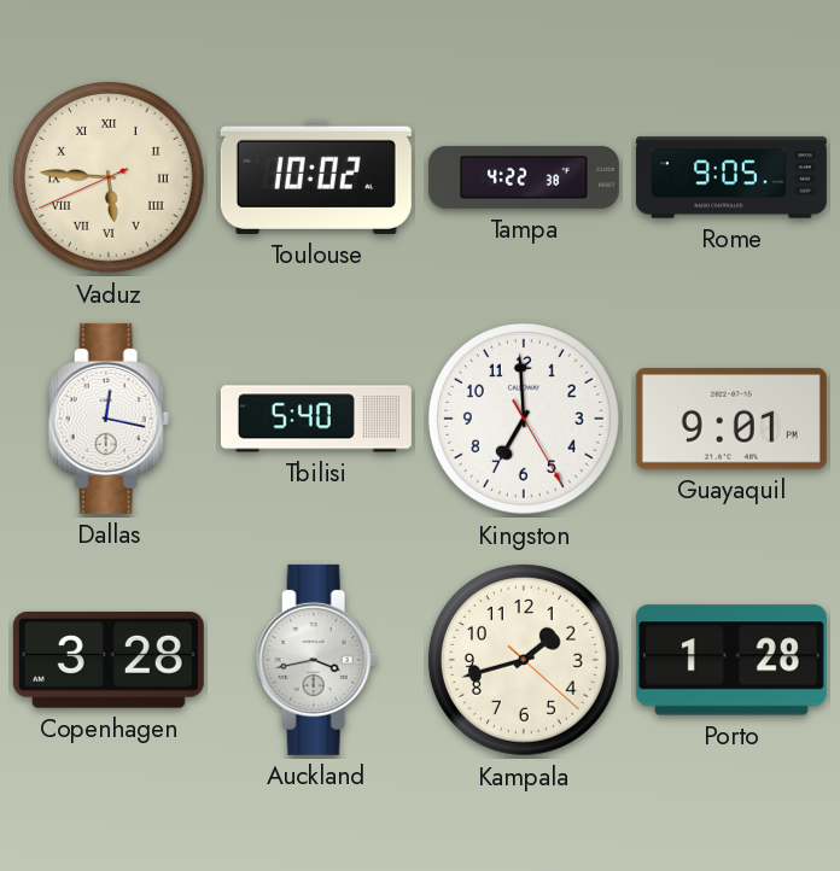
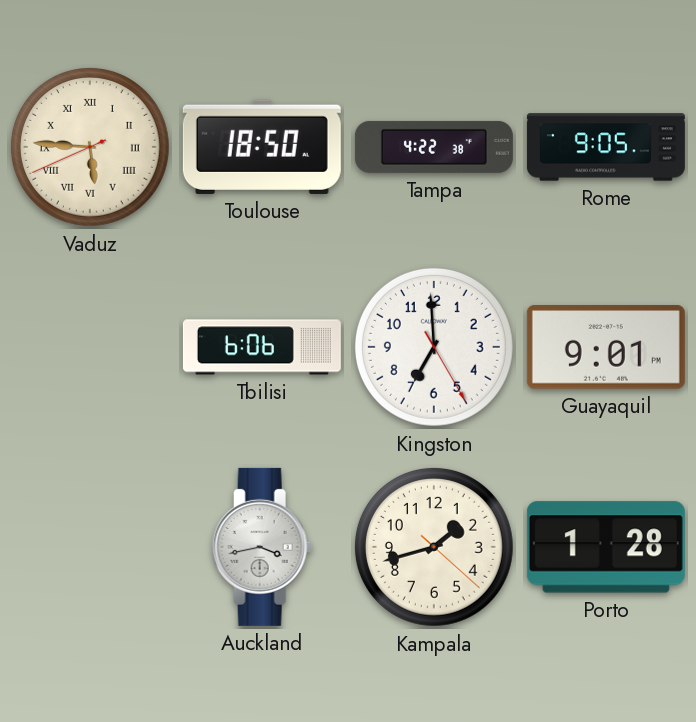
Toulouse: 10:02 -> 18:50
Dallas: 12:17 -> none
Tbilisi: 5:40 -> 6:06
Copenhagen: 3:28 -> none
